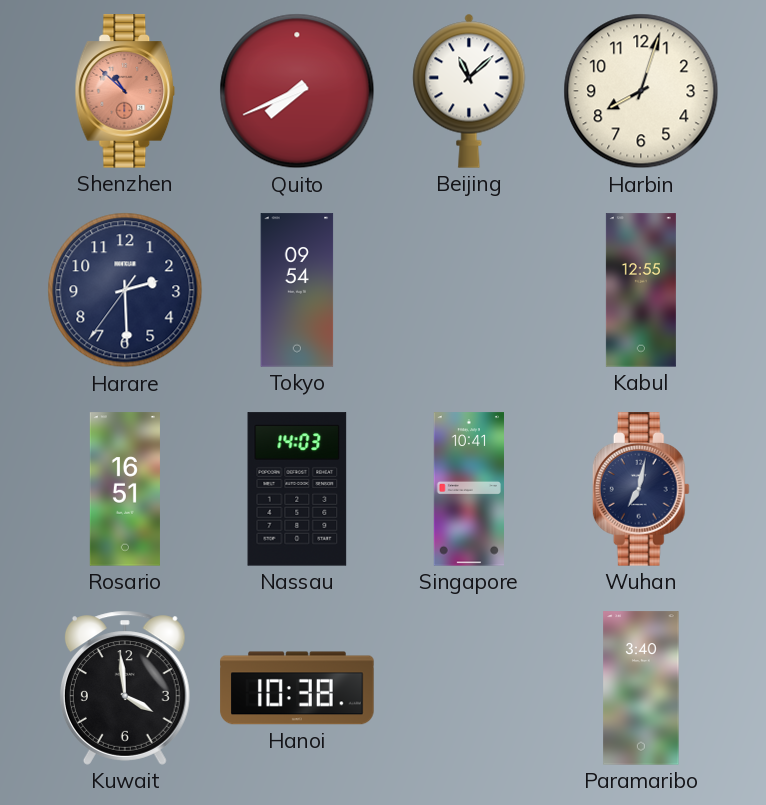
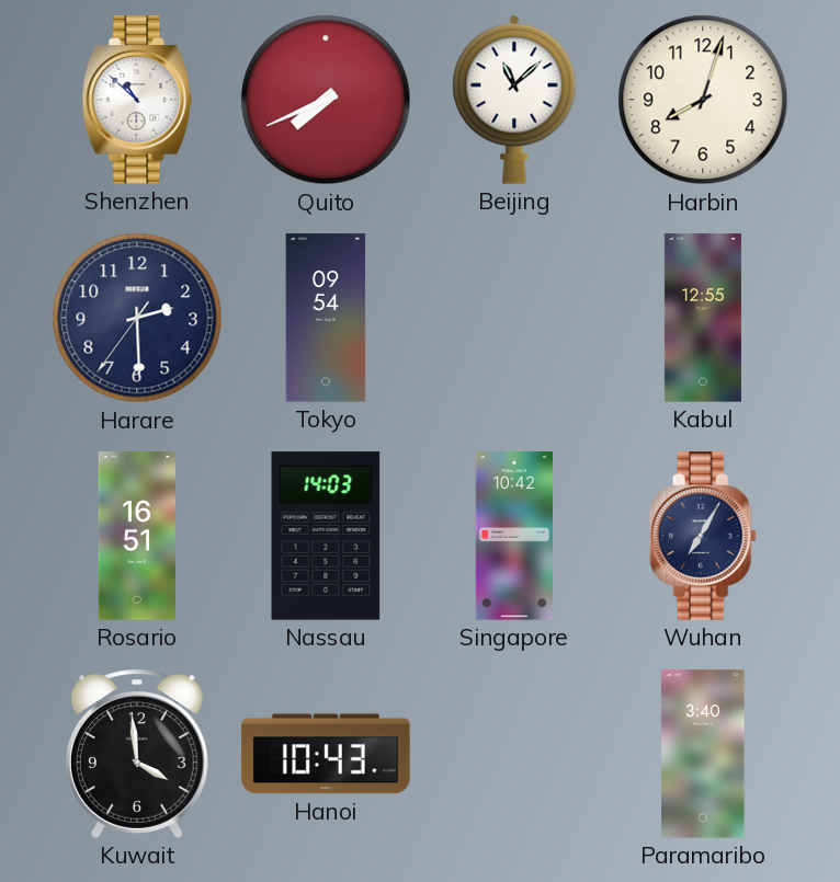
Shenzhen dial: salmon -> white
Singapore: 10:41 -> 10:42
Wuhan: 7:02 -> 7:05
Hanoi: 10:38 -> 10:43
